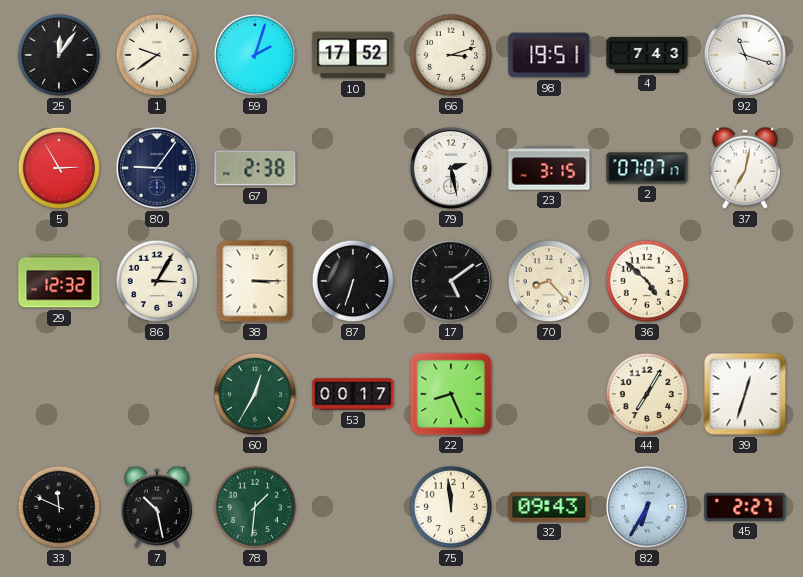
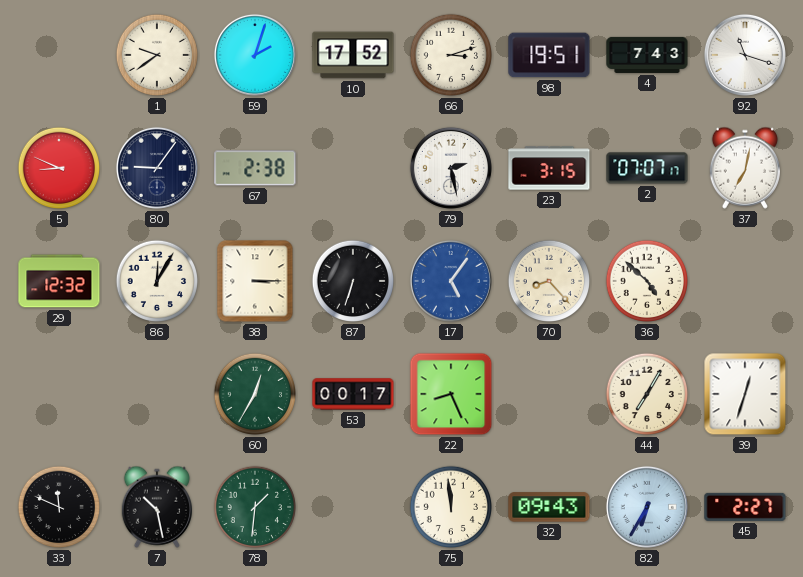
25: 12:06 -> none
5: 2:55 -> 8:49
86: 3:05 -> 12:05
17: 5:09 -> 5:06
17 dial: black -> blue
